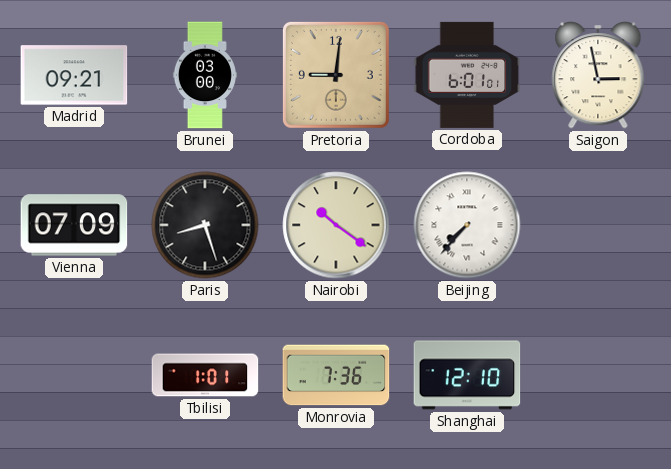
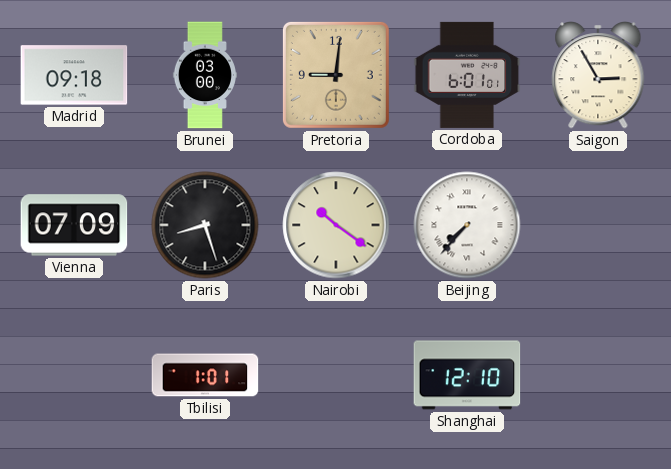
Madrid: 09:21 -> 09:18
Saigon: 2:58 -> 2:55
Monrovia: 7:36 -> none
